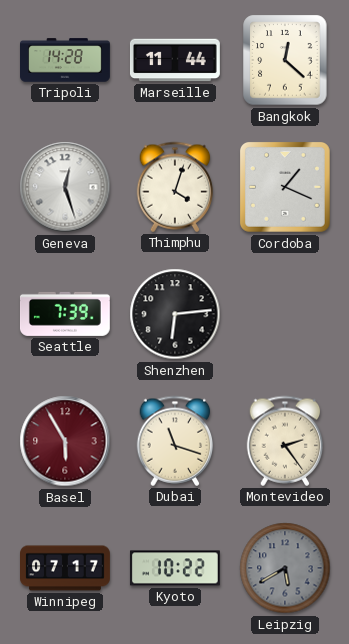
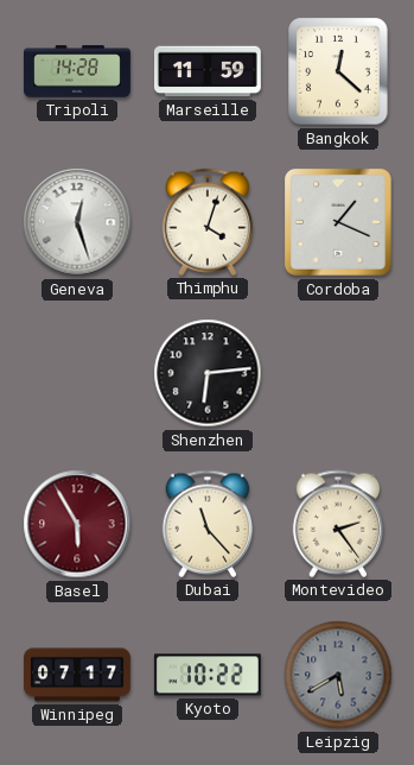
Marseille: 11:44 -> 11:59
Seattle: 7:39 -> none
Dubai: 11:18 -> 11:23
